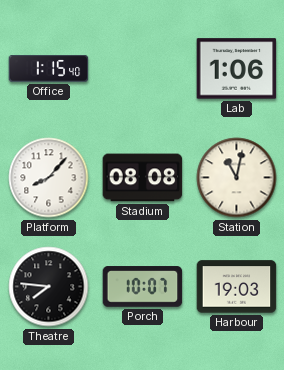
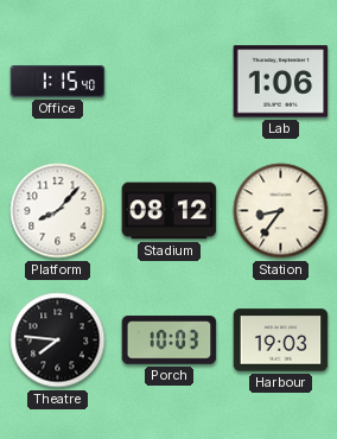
Stadium: 08:08 -> 08:12
Station: 11:02 -> 8:36
Porch: 10:07 -> 10:03
